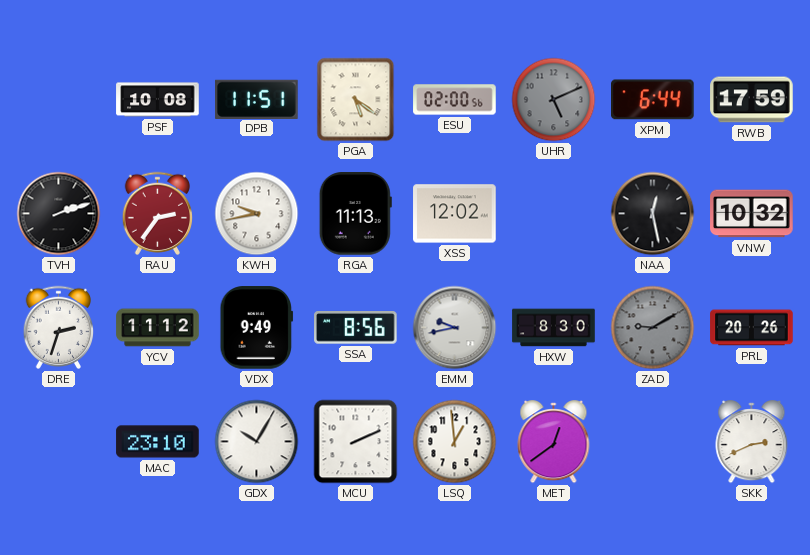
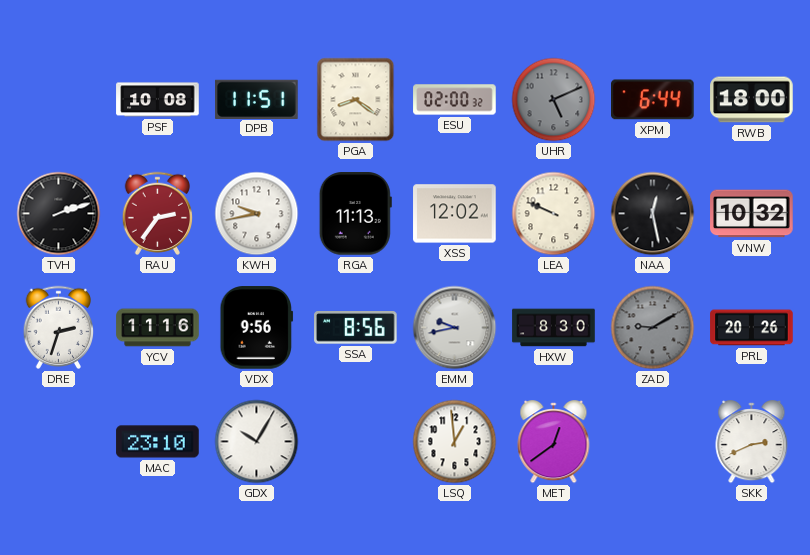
PGA: 5:21 -> 8:21
ESU: 02:00:56 -> 02:00:32
RWB: 17:59 -> 18:00
LEA: none -> 9:49
YCV: 11:12 -> 11:16
VDX: 9:49 -> 9:56
MCU: 2:11 -> none
